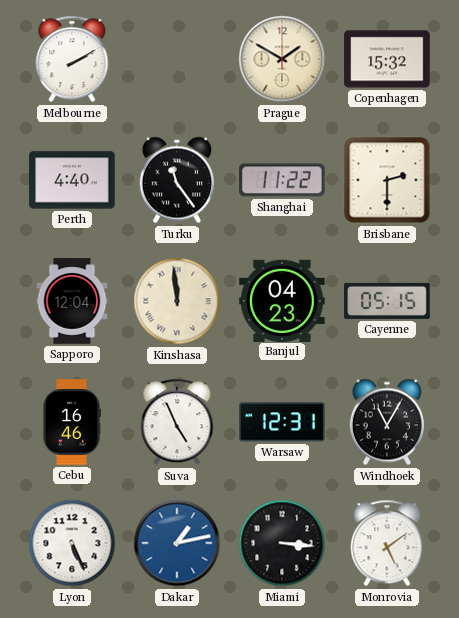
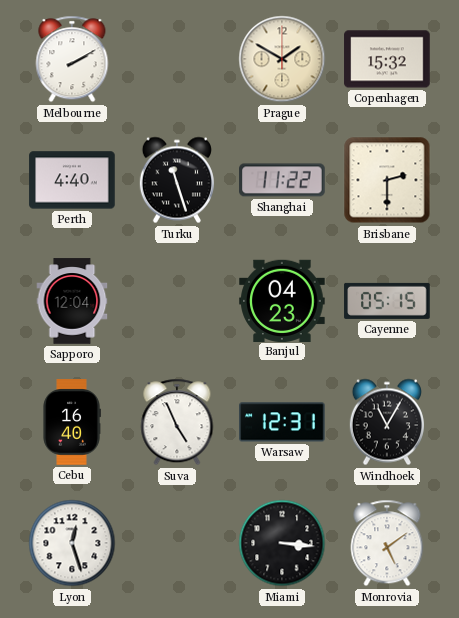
Turku: 11:24 -> 11:27
Kinshasa: 11:59 -> none
Cebu: 16:46 -> 16:40
Lyon: 5:26 -> 12:27
Dakar: 1:13 -> none
